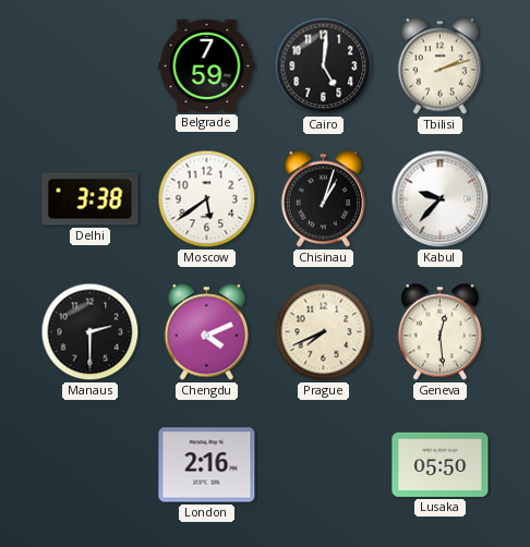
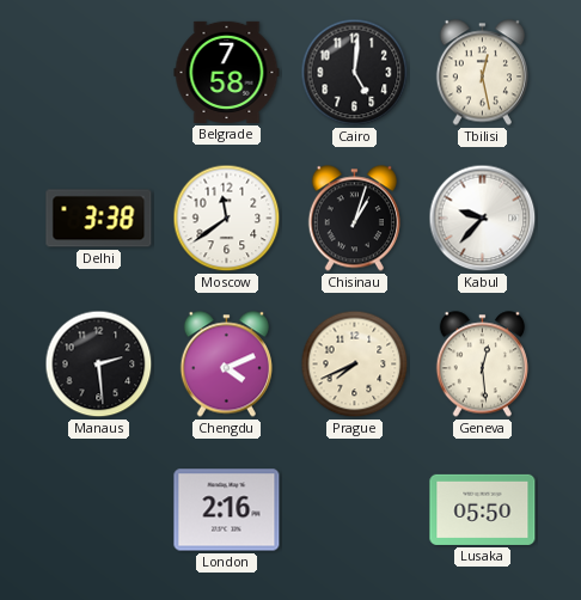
Belgrade: 7:59 -> 7:58
Tbilisi: 2:12 -> 12:28
Moscow: 5:39 -> 11:39
Manaus: 2:30 -> 2:29
